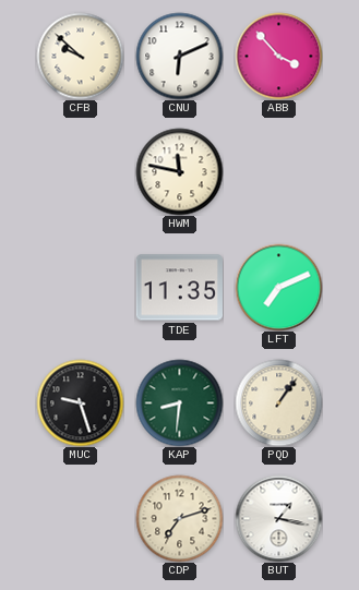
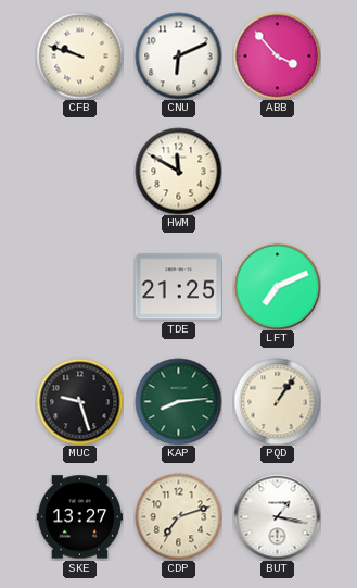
CFB: 9:52 -> 9:48
HWM: 11:47 -> 11:50
TDE: 11:35 -> 21:25
KAP: 8:31 -> 8:14
SKE: none -> 13:27
